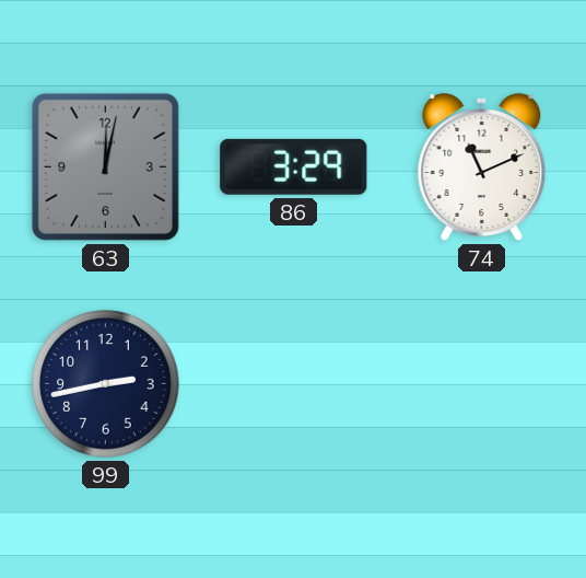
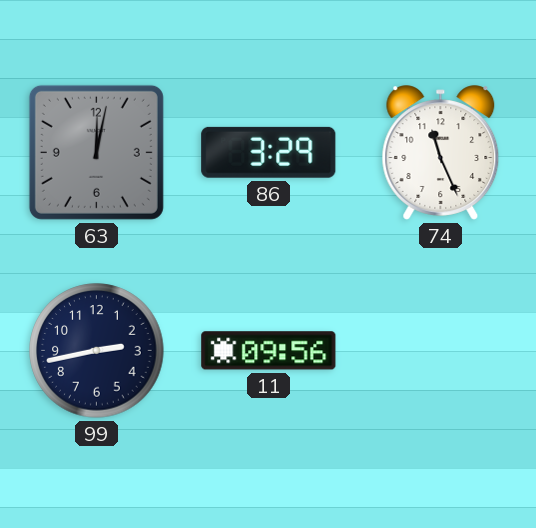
74: 11:11 -> 11:26
11: none -> 09:56
